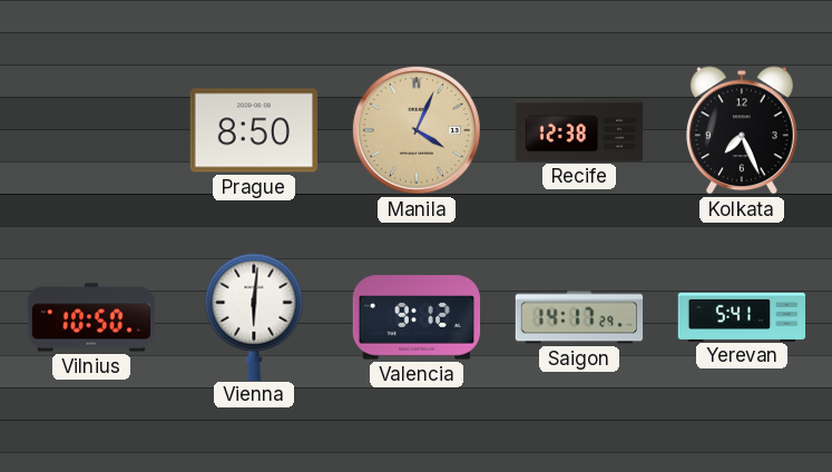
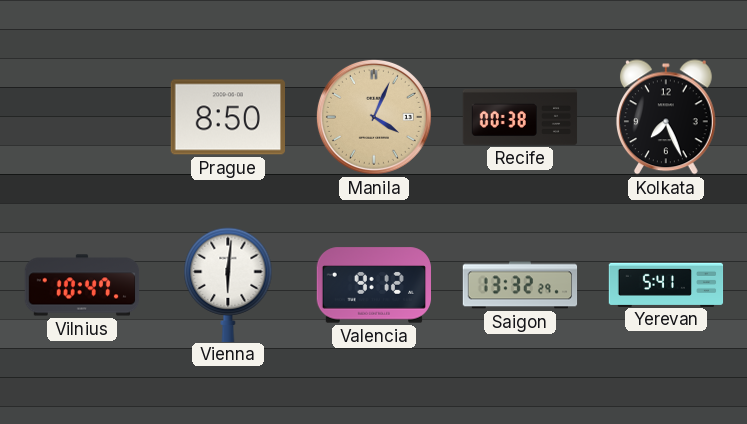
Recife: 12:38 -> 00:38
Vilnius: 10:50 -> 10:47
Saigon: 14:17 -> 13:32
